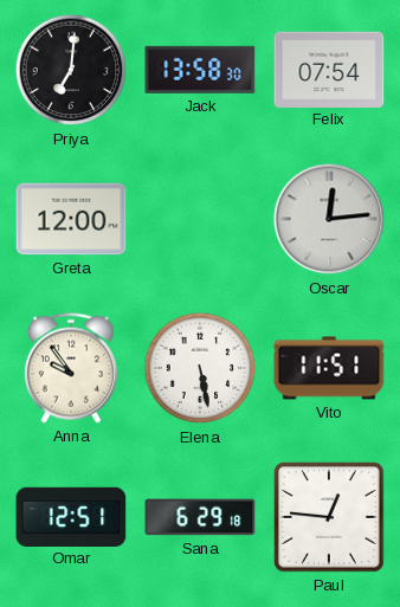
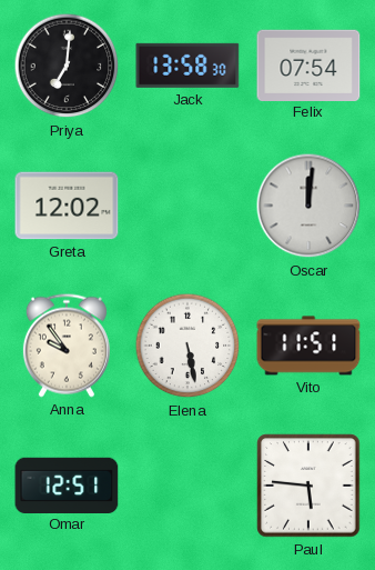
Greta: 12:00 -> 12:02
Oscar: 12:14 -> 12:01
Sana: 6:29 -> none
Paul: 12:46 -> 5:46
